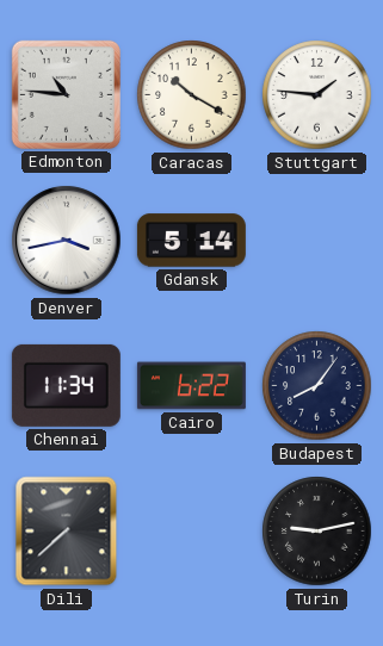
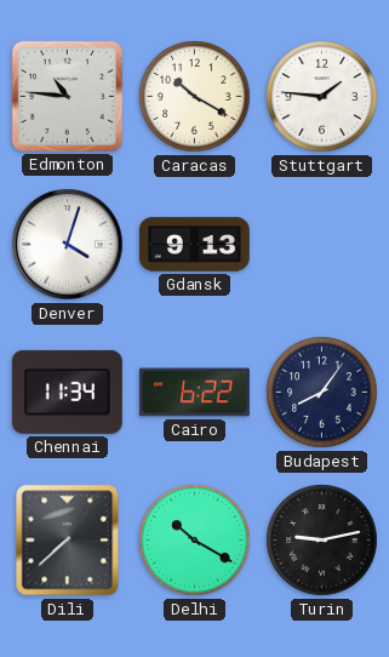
Denver: 3:43 -> 4:03
Gdansk: 5:14 -> 9:13
Delhi: none -> 10:20
